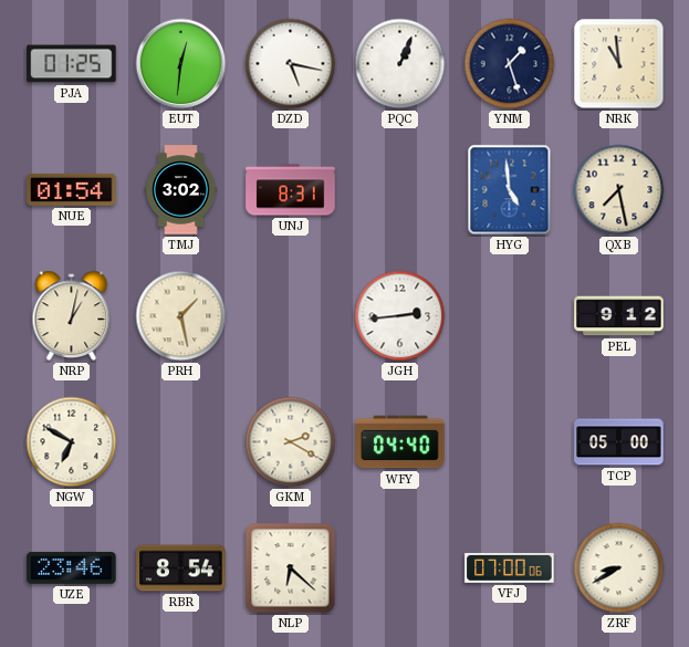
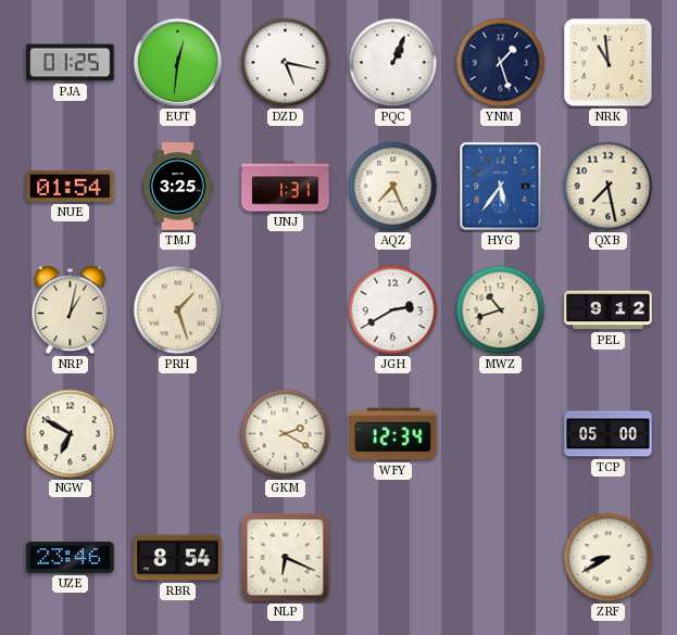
TMJ: 3:02 -> 3:25
UNJ: 8:31 -> 1:31
AQZ: none -> 7:26
HYG: 4:59 -> 5:36
PRH: 1:28 -> 1:27
JGH: 2:44 -> 2:40
MWZ: none -> 10:42
WFY: 04:40 -> 12:34
NLP: 6:22 -> 6:19
VFJ: 07:00 -> none
